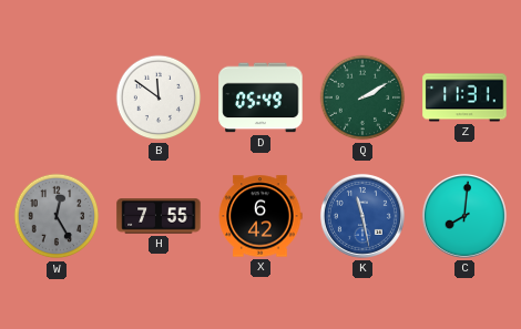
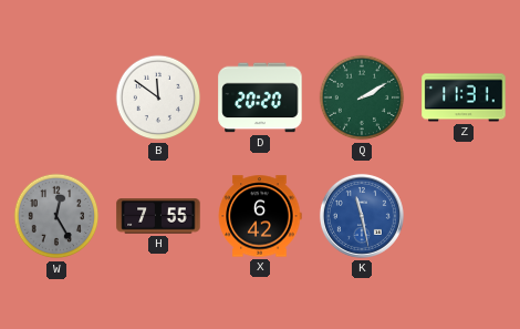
D: 05:49 -> 20:20
C: 8:01 -> none
